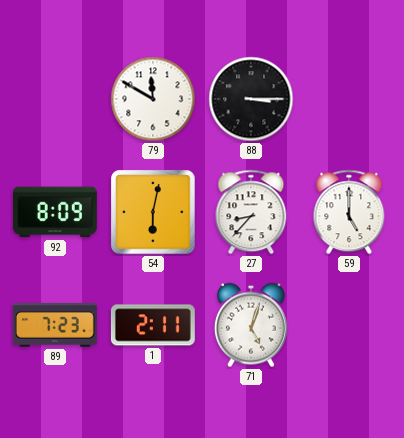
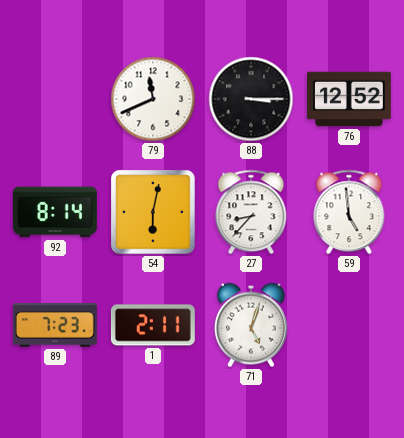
79: 11:50 -> 11:41
76: none -> 12:52
92: 8:09 -> 8:14
59: 5:00 -> 4:59
